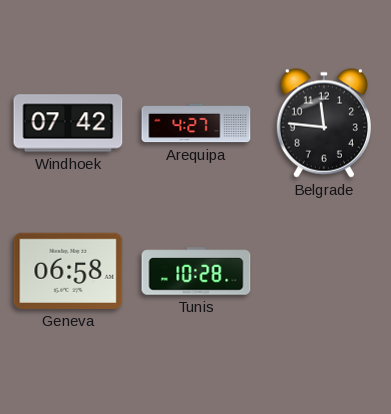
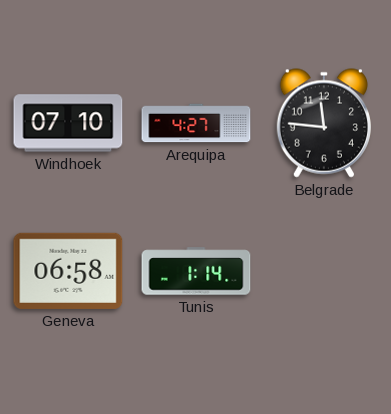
Windhoek: 07:42 -> 07:10
Tunis: 10:28 -> 1:14
